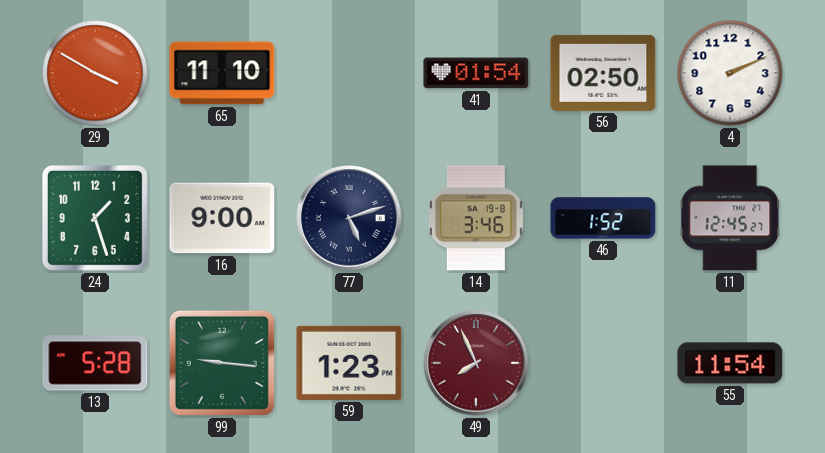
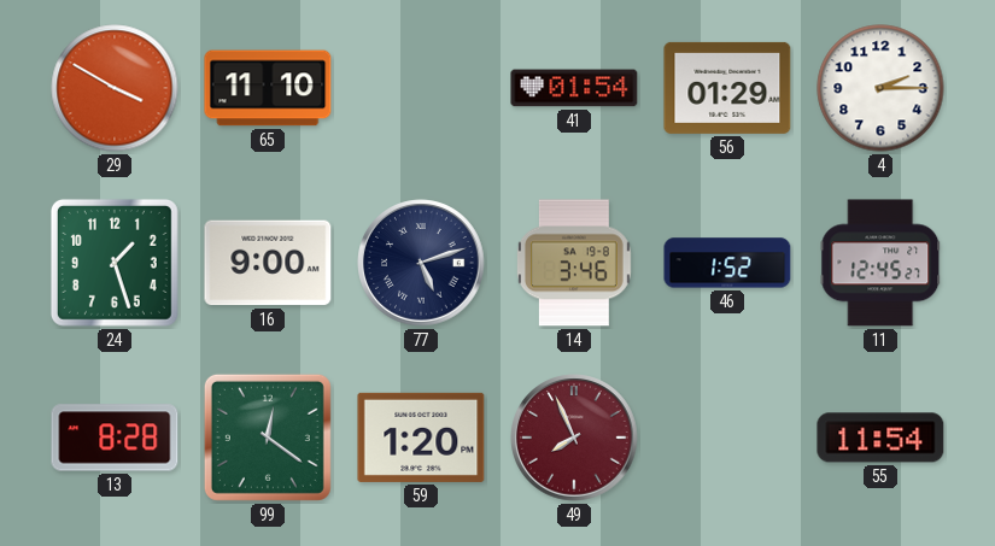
56: 02:50 -> 01:29
4: 2:11 -> 2:15
13: 5:28 -> 8:28
99: 9:16 -> 12:21
59: 1:23 -> 1:20
